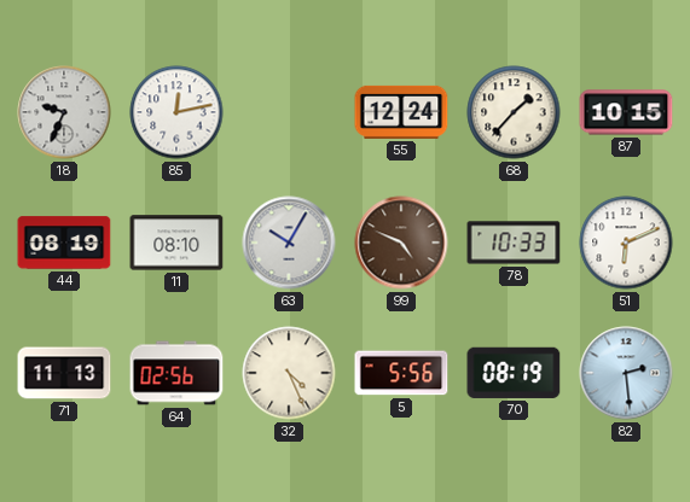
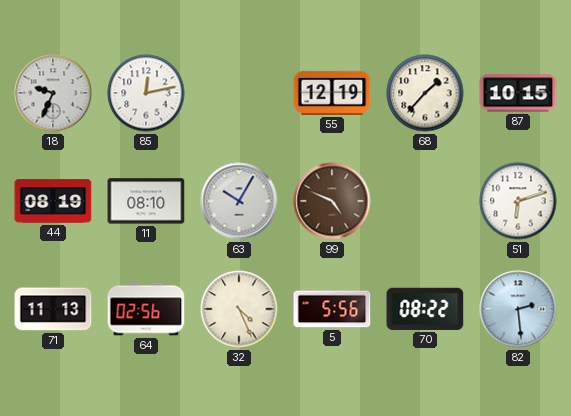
55: 12:24 -> 12:19
78: 10:33 -> none
51: 6:11 -> 6:12
70: 08:19 -> 08:22
